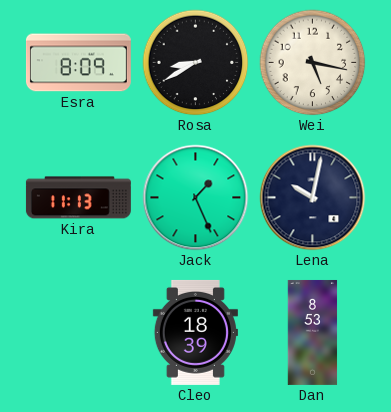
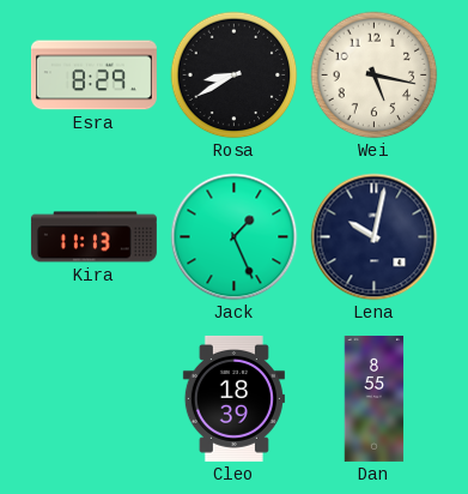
Esra: 8:09 -> 8:29
Dan: 8:53 -> 8:55
